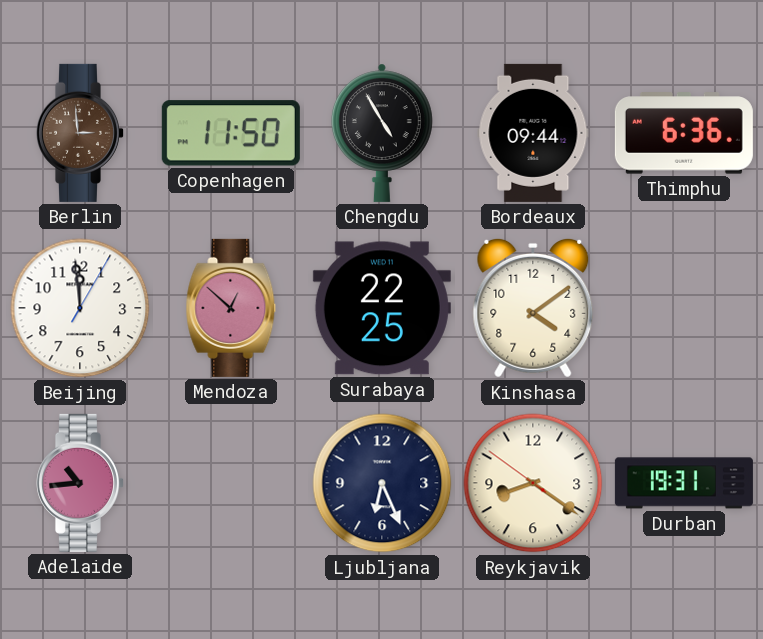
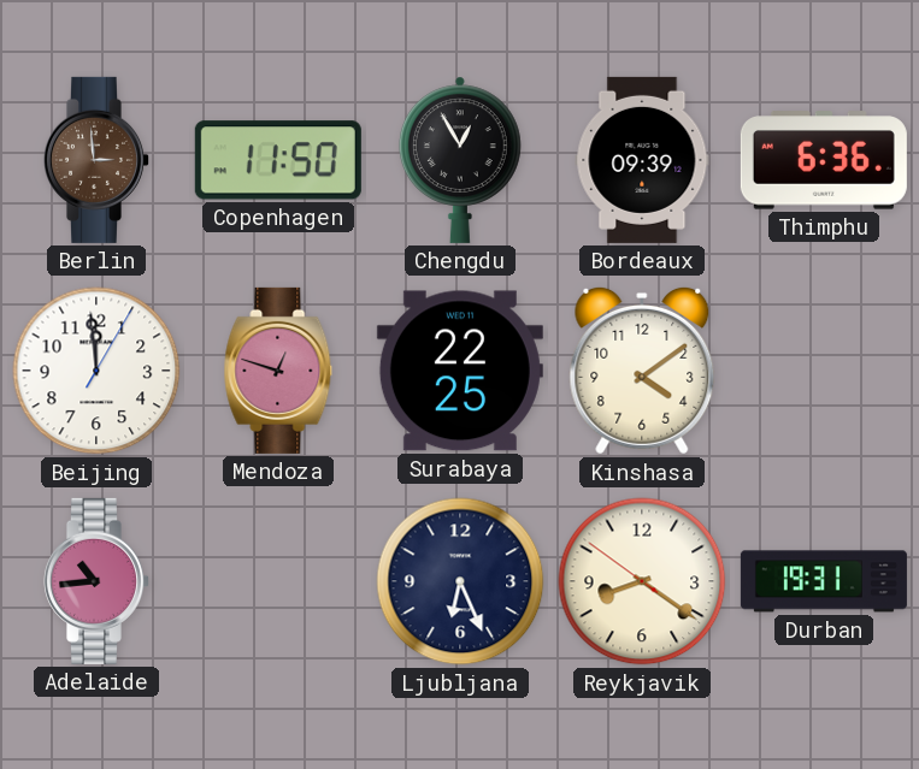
Chengdu: 4:55 -> 12:55
Bordeaux: 09:44 -> 09:39
Mendoza: 12:52 -> 12:48
